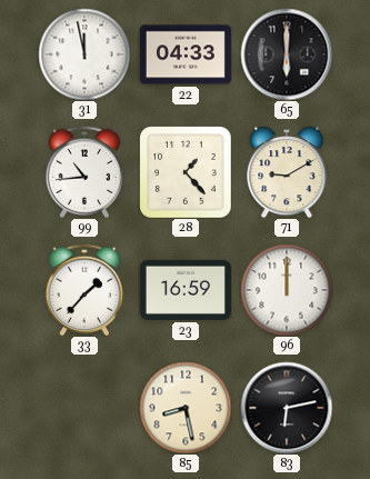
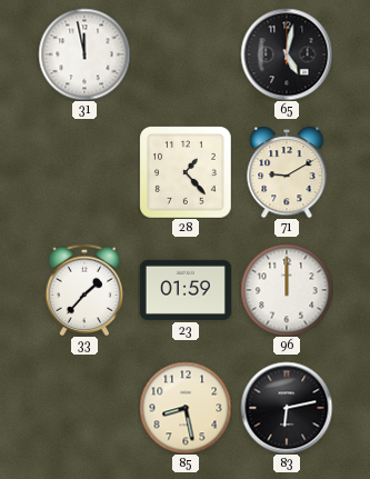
22: 04:33 -> none
65: 6:00 -> 5:02
99: 10:44 -> none
23: 16:59 -> 01:59
